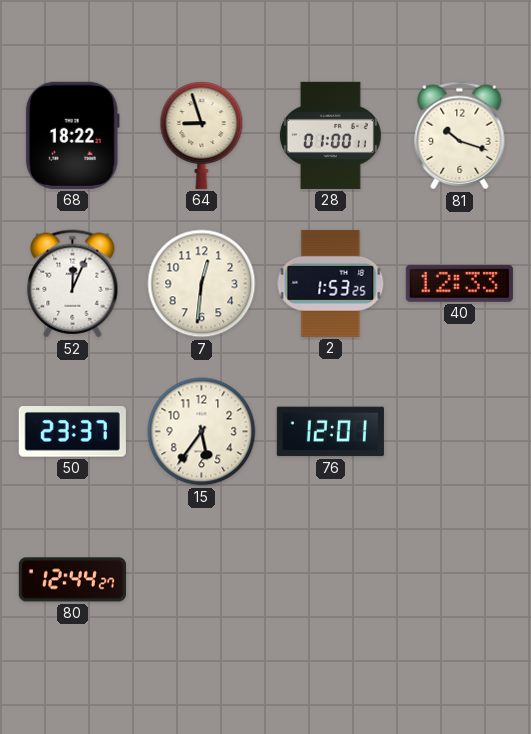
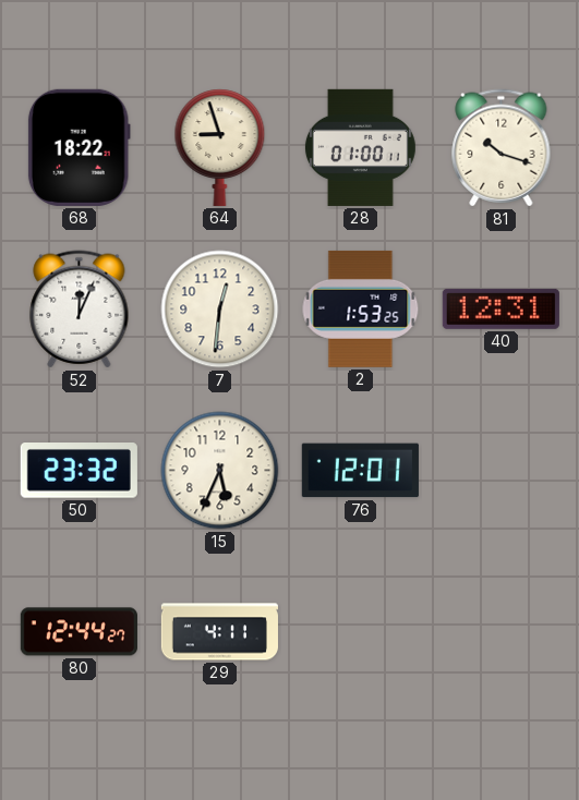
40: 12:33 -> 12:31
50: 23:37 -> 23:32
15: 5:36 -> 5:34
29: none -> 4:11
